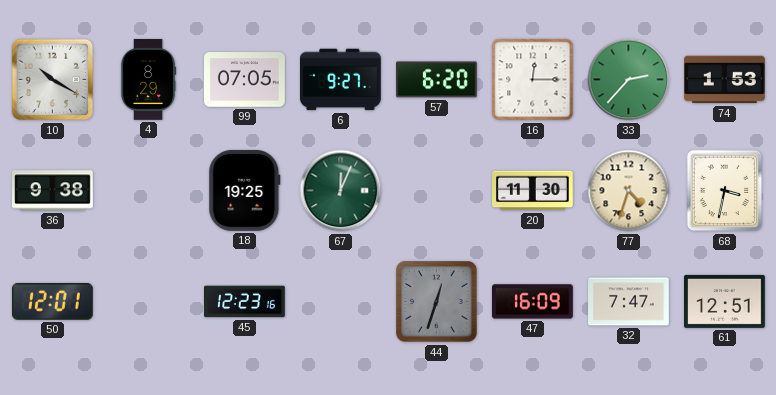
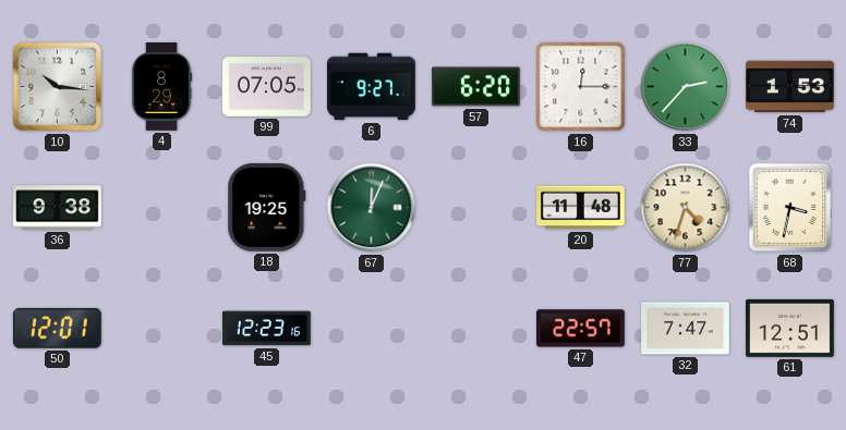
10: 10:20 -> 10:16
20: 11:30 -> 11:48
44: 12:33 -> none
47: 16:09 -> 22:57
